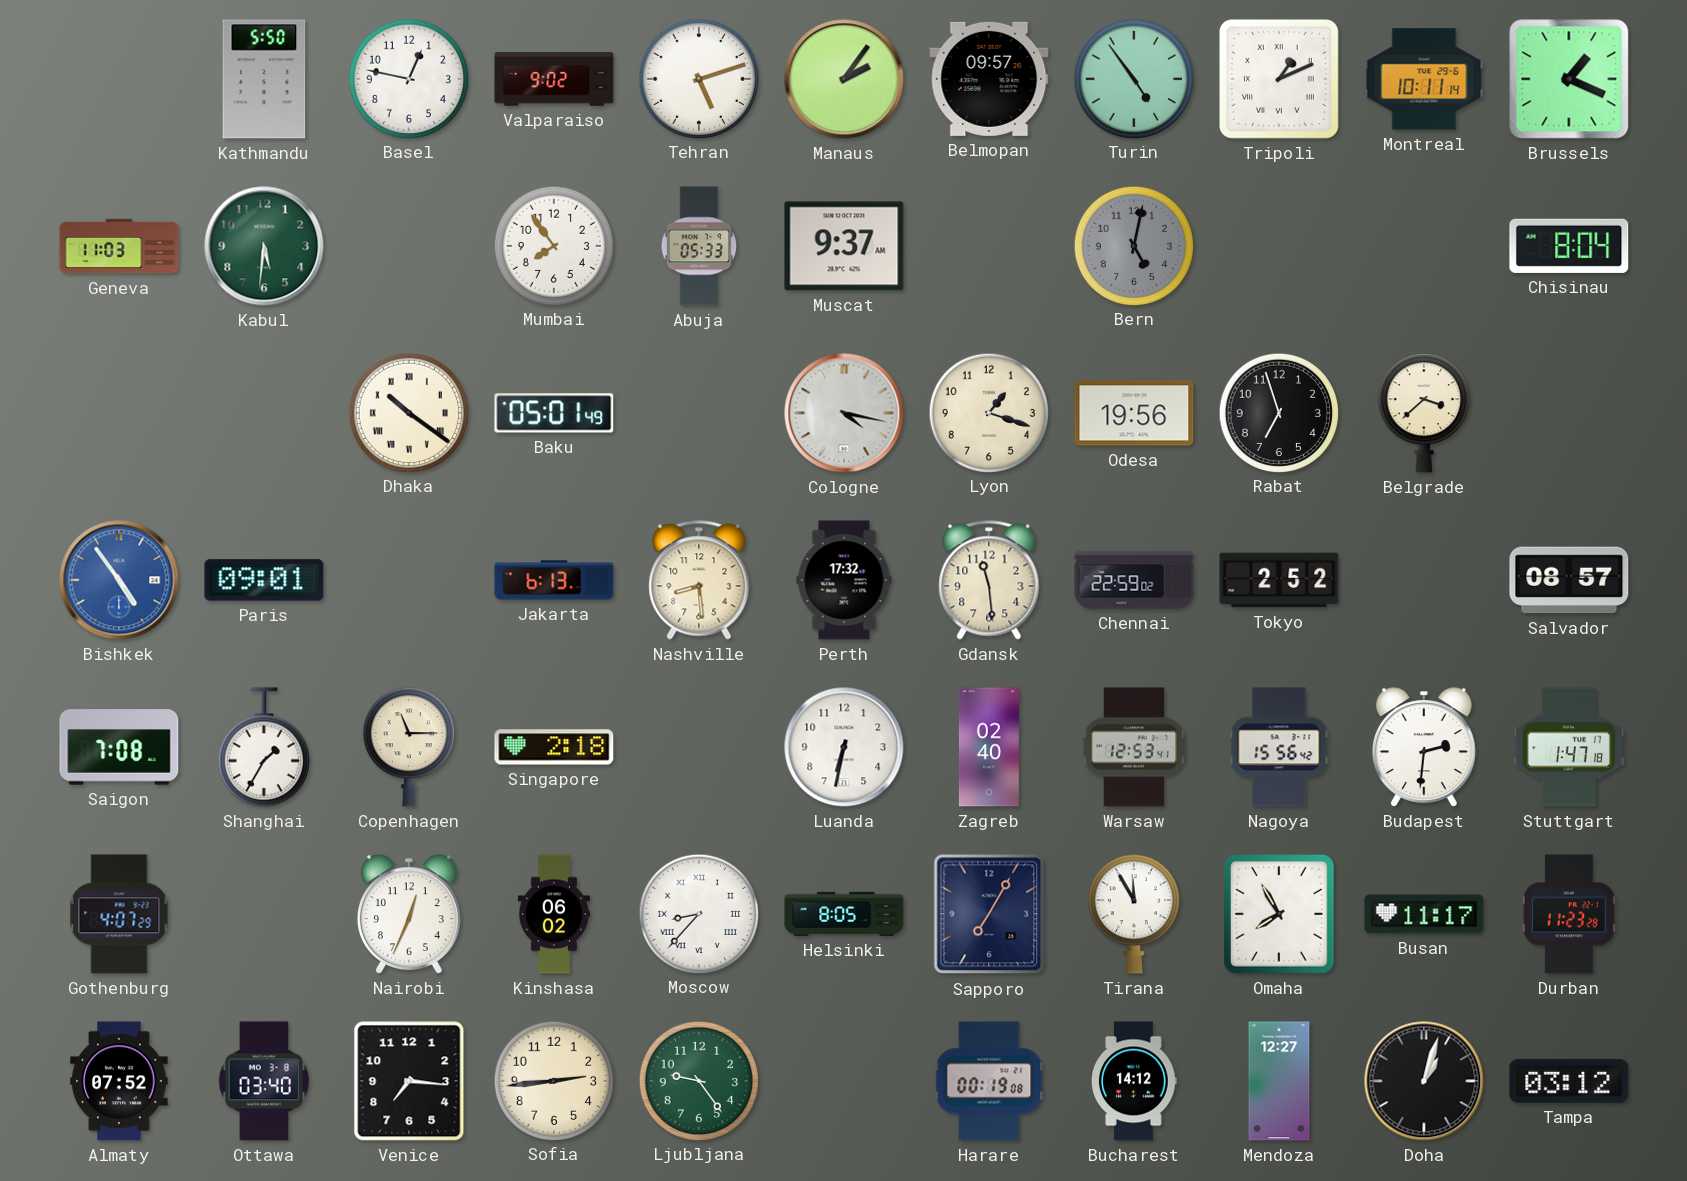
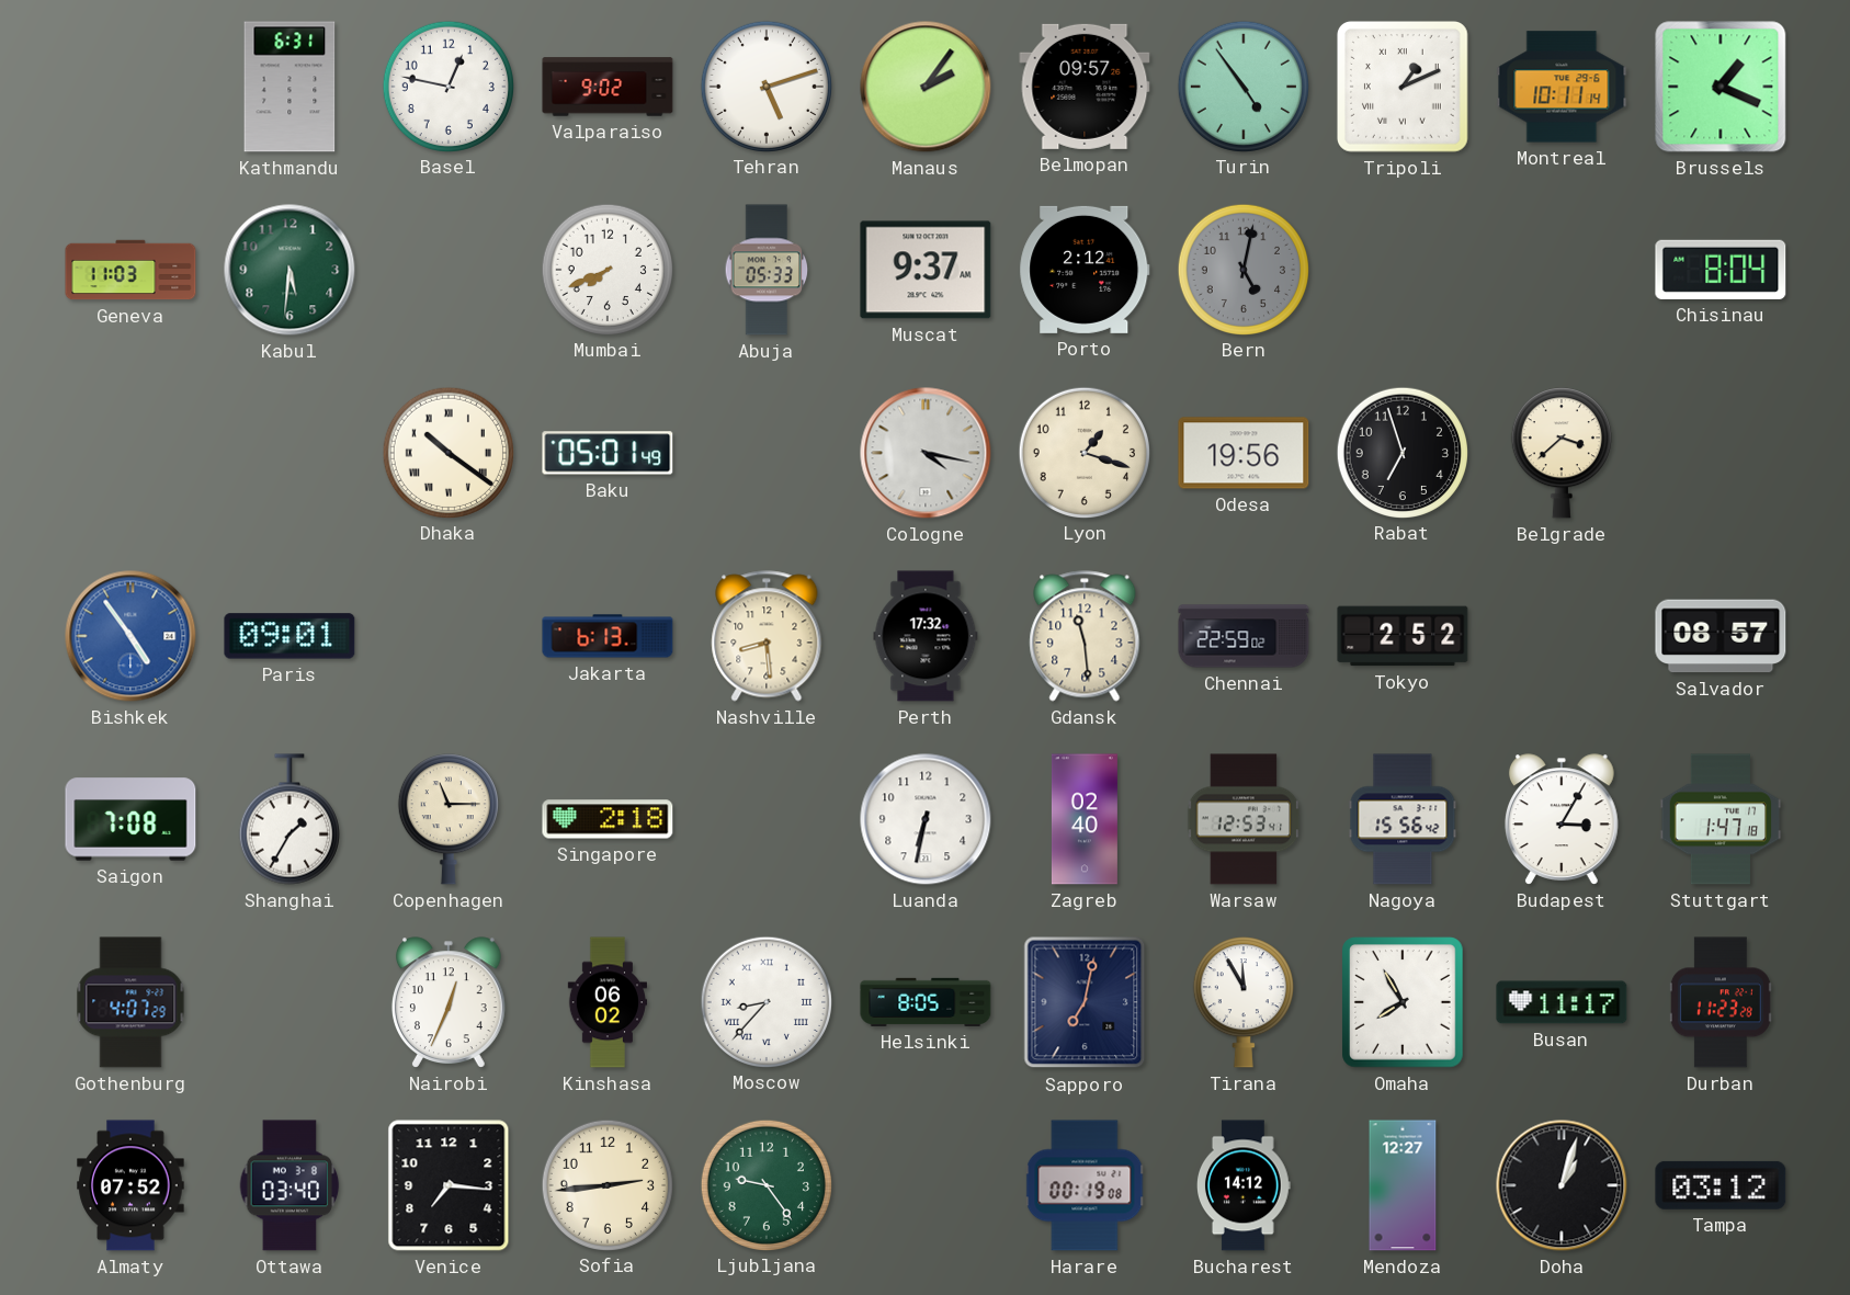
Kathmandu: 5:50 -> 6:31
Mumbai: 7:54 -> 7:41
Porto: none -> 2:12
Budapest: 2:31 -> 3:05
Sapporo: 7:05 -> 7:02
